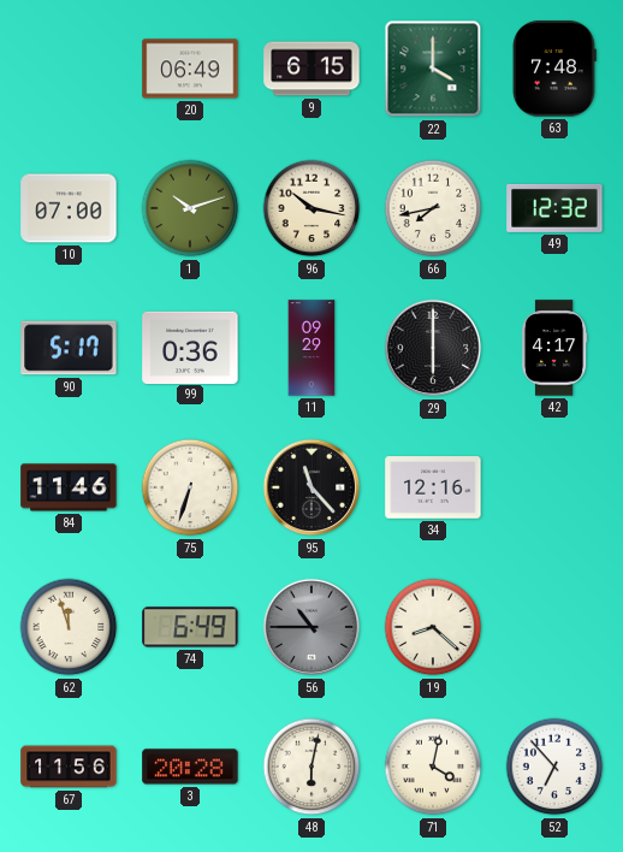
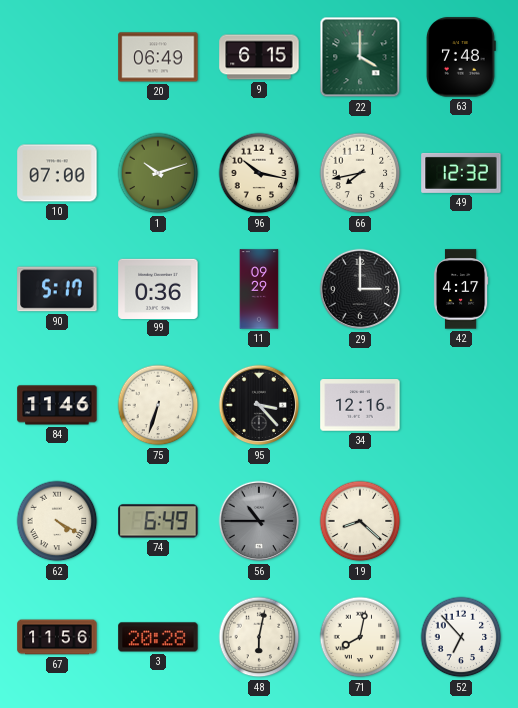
29: 6:00 -> 3:00
95: 11:23 -> 3:23
62: 11:57 -> 4:20
71: 4:02 -> 8:02
